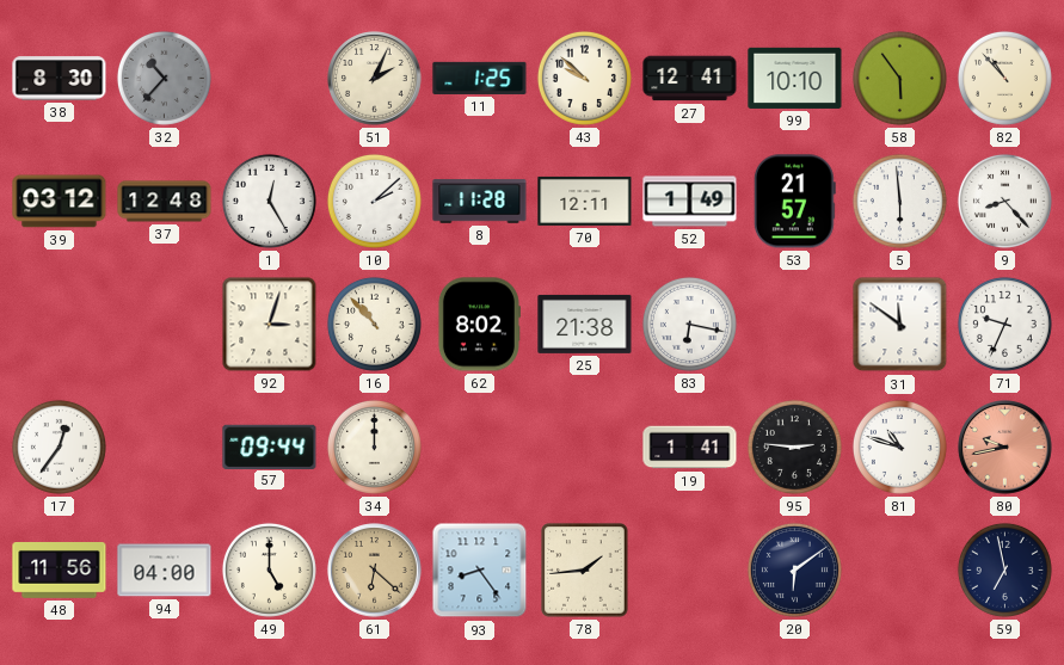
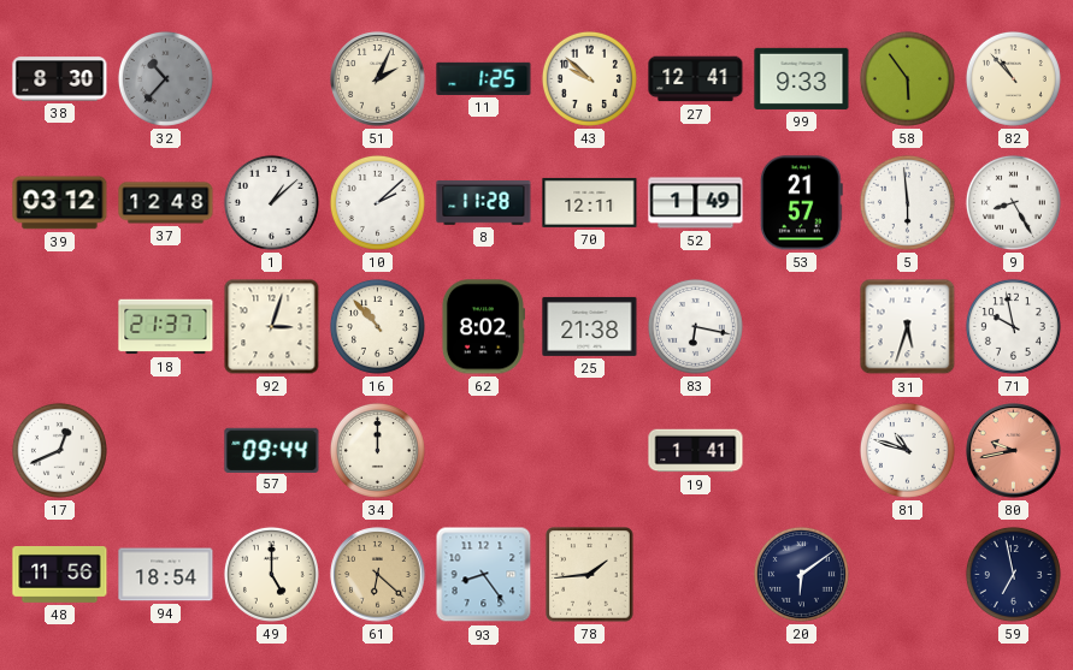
99: 10:10 -> 9:33
1: 12:25 -> 1:08
9: 8:23 -> 8:25
18: none -> 21:37
31: 11:51 -> 5:33
71: 9:34 -> 9:58
17: 12:36 -> 12:41
95: 2:46 -> none
94: 04:00 -> 18:54
